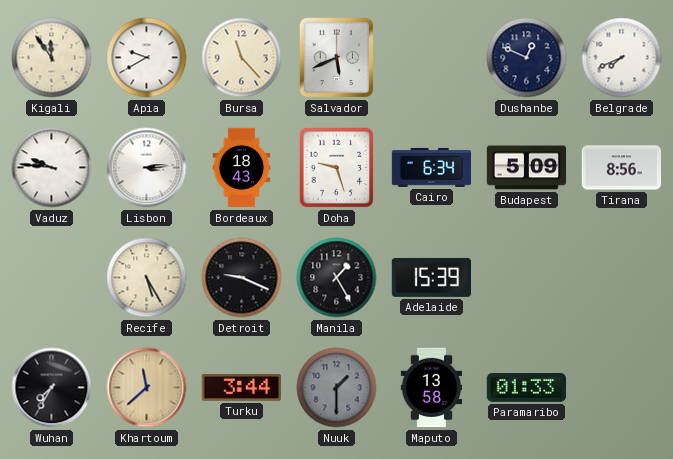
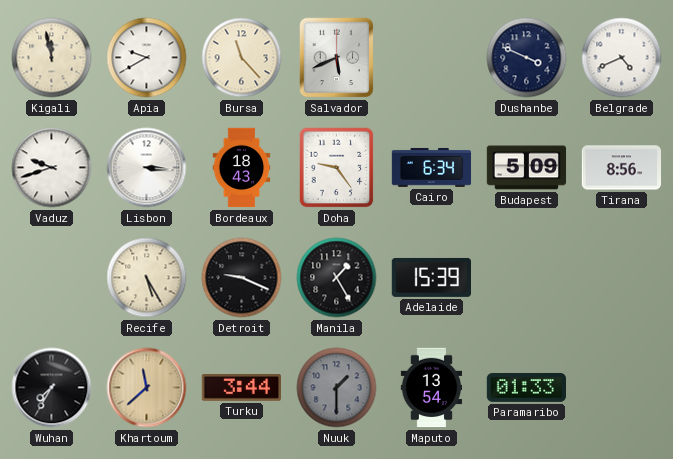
Kigali: 11:54 -> 11:58
Dushanbe: 12:49 -> 3:49
Belgrade: 7:41 -> 4:41
Vaduz: 9:46 -> 9:42
Lisbon: 3:14 -> 3:16
Doha: 9:27 -> 9:24
Maputo: 13:58 -> 13:54
